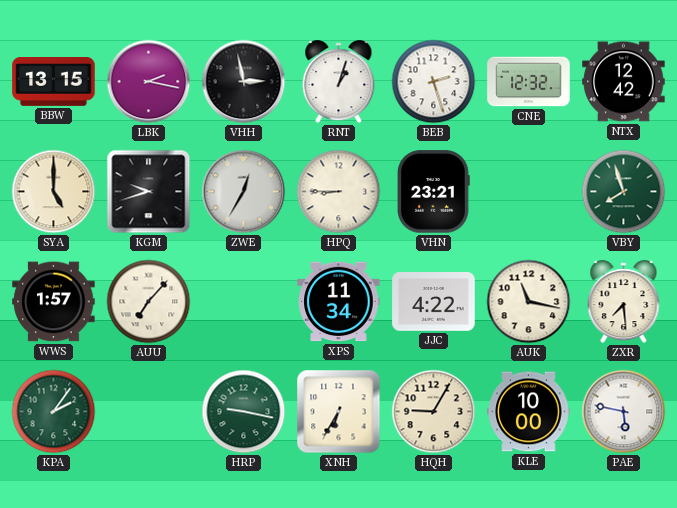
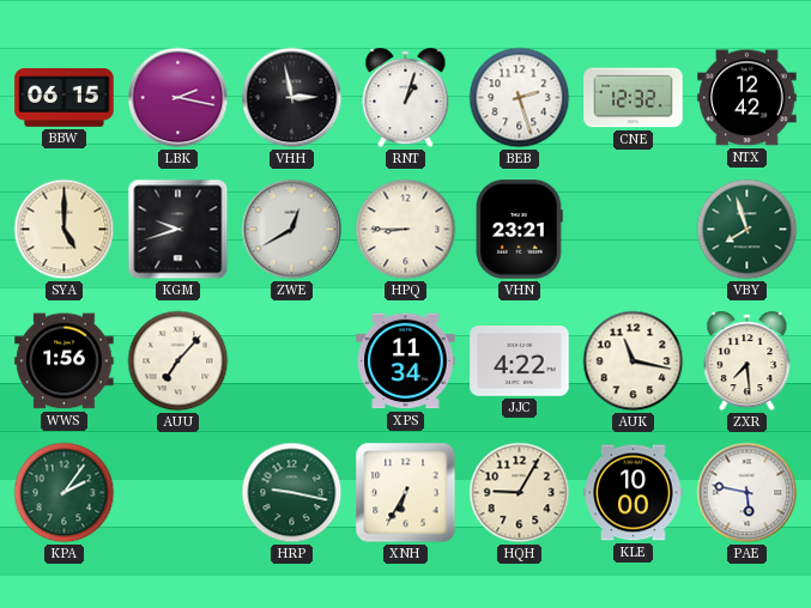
BBW: 13:15 -> 06:15
ZWE: 12:35 -> 12:40
WWS: 1:57 -> 1:56
